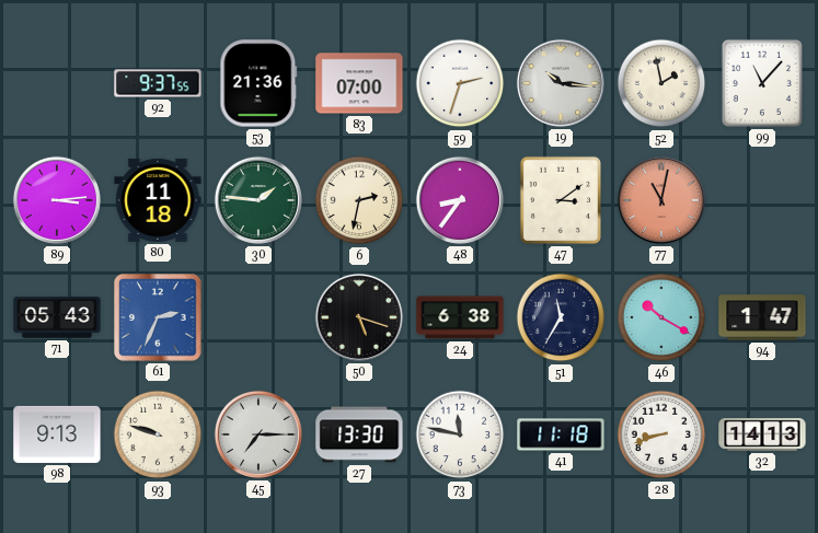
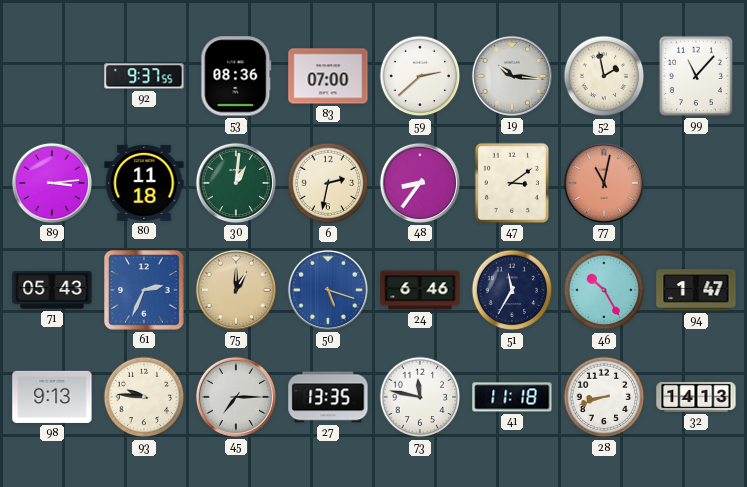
53: 21:36 -> 08:36
59: 2:33 -> 2:38
30: 1:46 -> 1:01
75: none -> 1:00
50 dial: black -> blue
24: 6:38 -> 6:46
46: 10:20 -> 10:25
93: 9:48 -> 9:46
27: 13:30 -> 13:35
